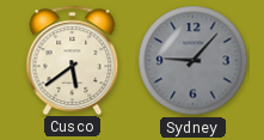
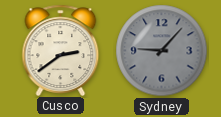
Cusco: 5:39 -> 2:39
